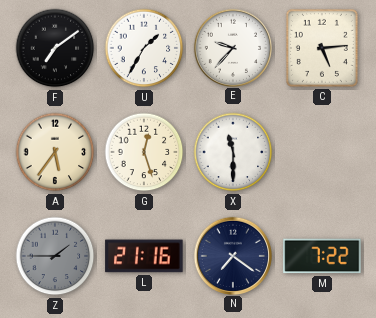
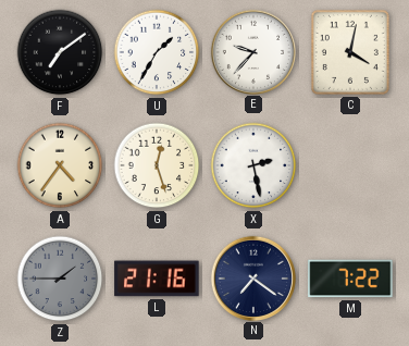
C: 5:14 -> 4:02
A: 5:36 -> 4:36
X: 11:30 -> 2:28
